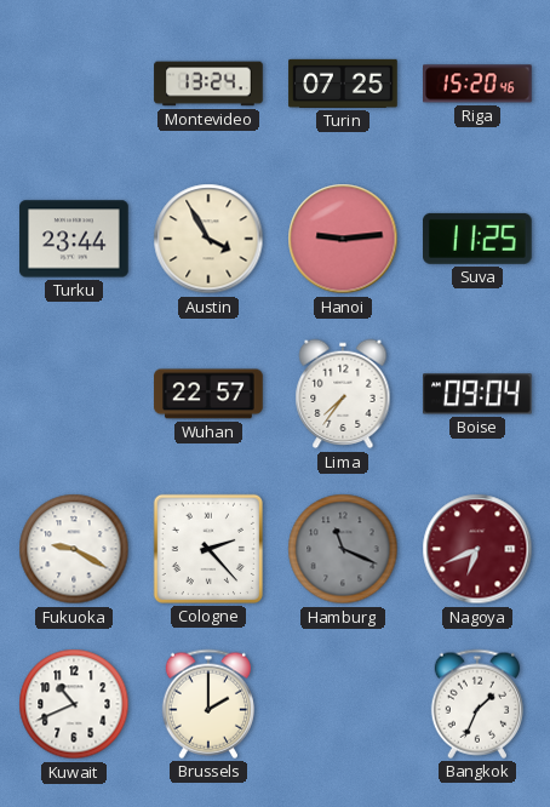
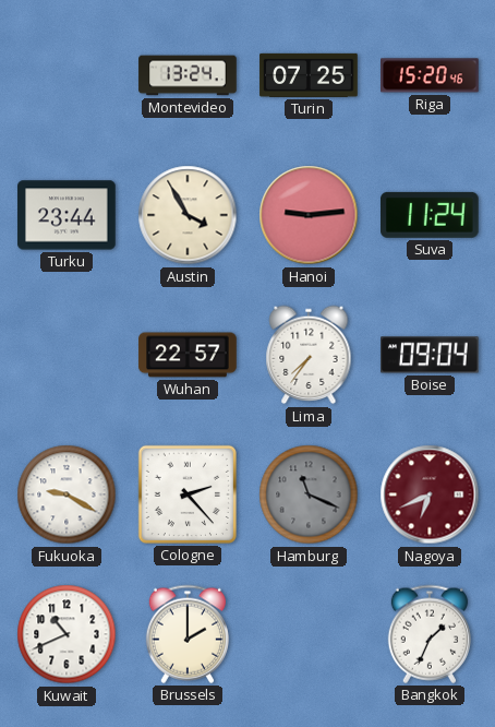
Suva: 11:25 -> 11:24
